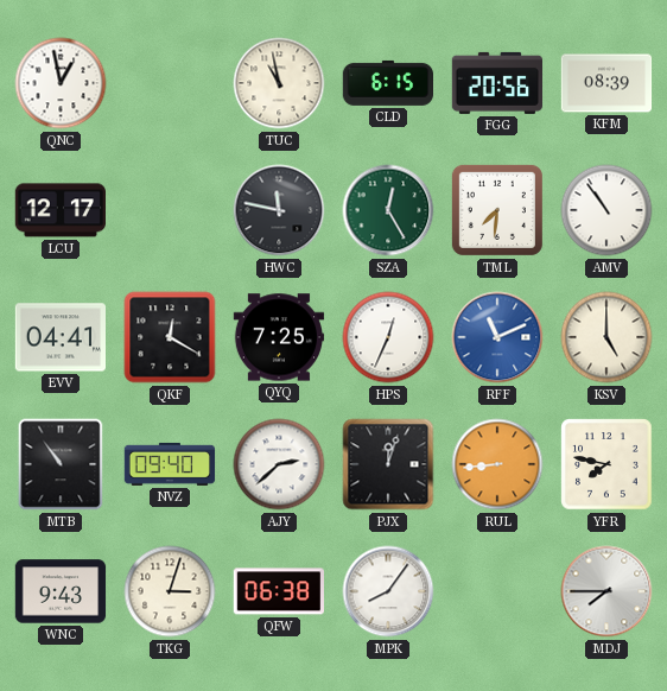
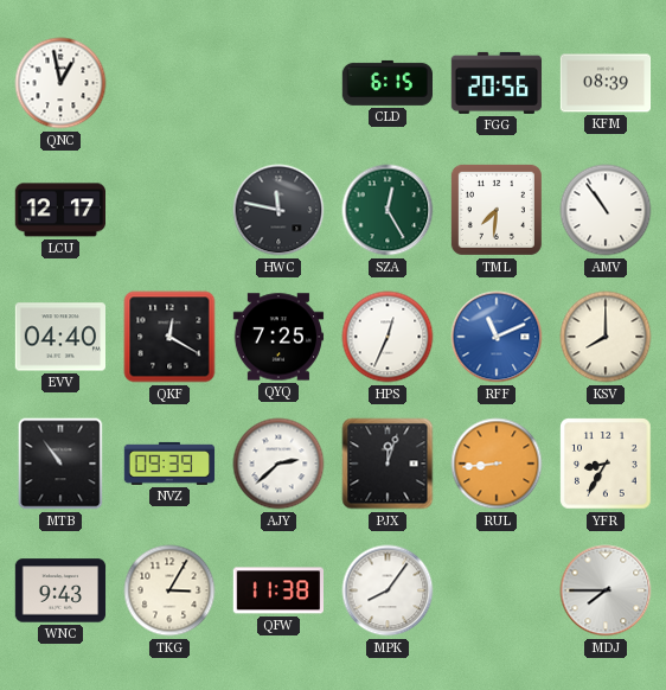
TUC: 10:58 -> none
EVV: 04:41 -> 04:40
KSV: 5:00 -> 8:00
NVZ: 09:40 -> 09:39
YFR: 7:47 -> 8:35
TKG: 3:03 -> 3:05
QFW: 06:38 -> 11:38
